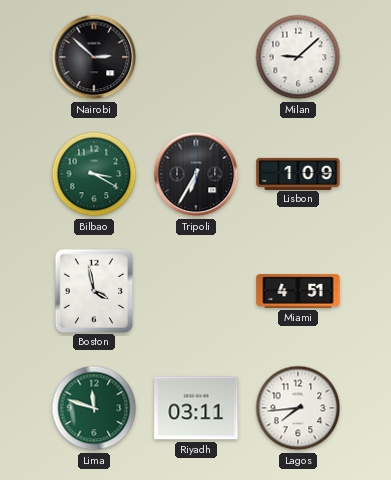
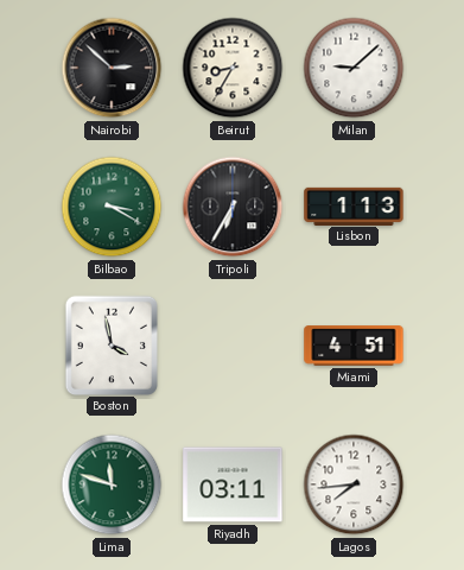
Beirut: none -> 8:35
Lisbon: 1:09 -> 1:13
